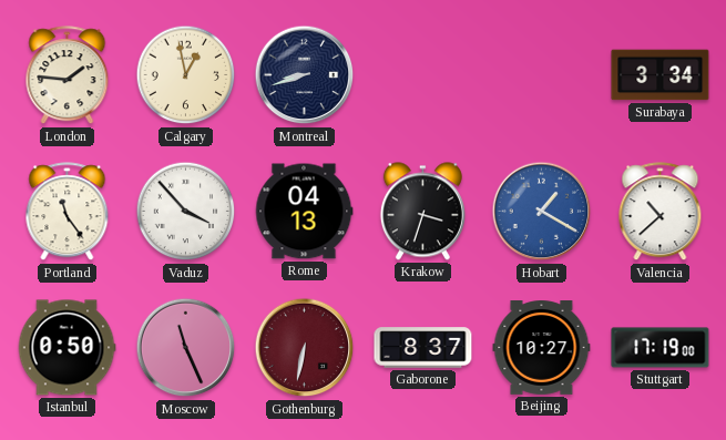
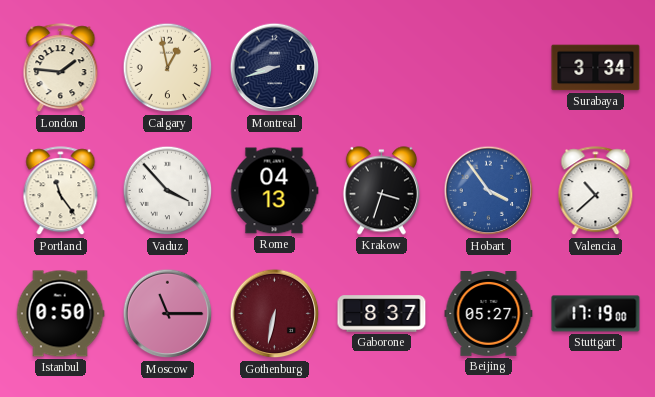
Hobart: 1:20 -> 3:54
Moscow: 11:26 -> 11:15
Beijing: 10:27 -> 05:27
